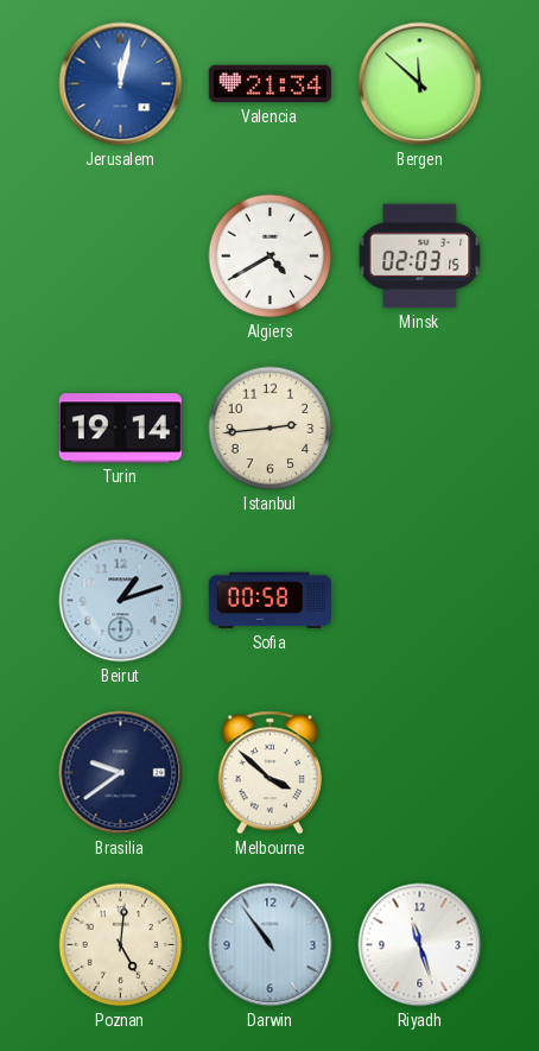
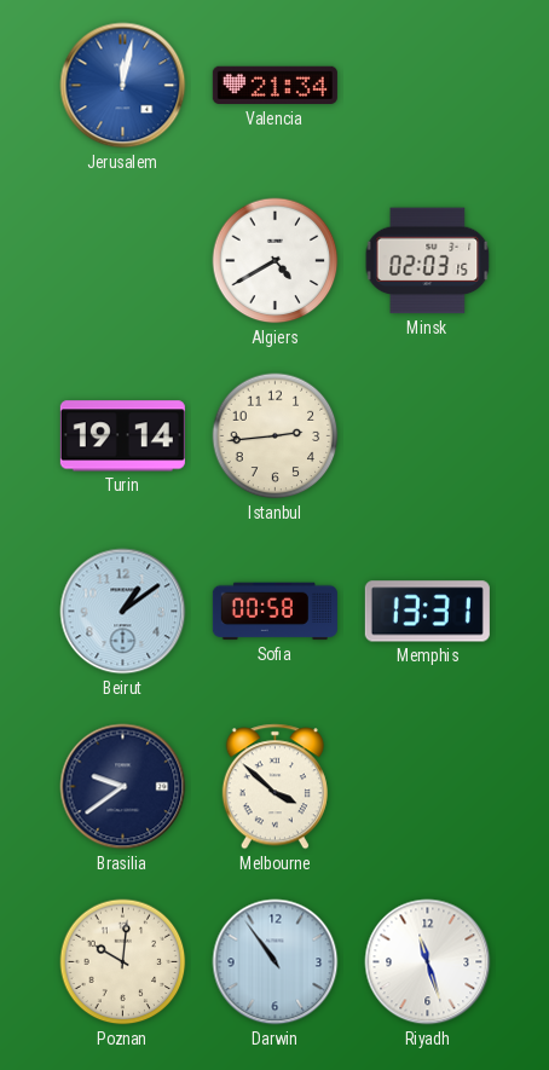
Bergen: 11:52 -> none
Beirut: 1:12 -> 1:09
Memphis: none -> 13:31
Poznan: 5:01 -> 10:01
